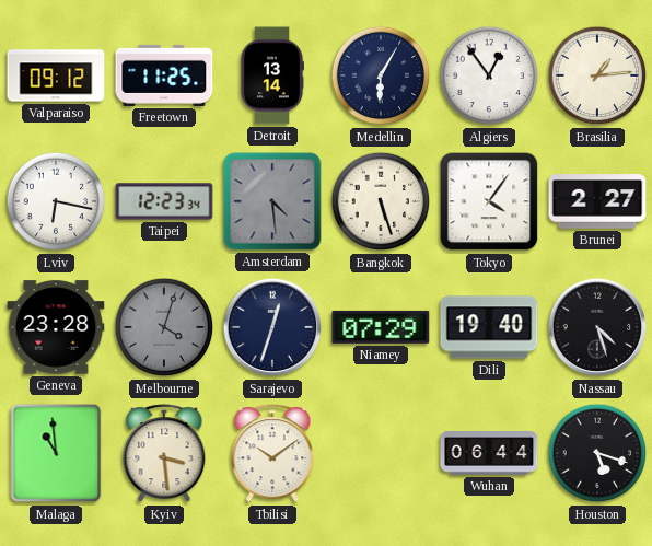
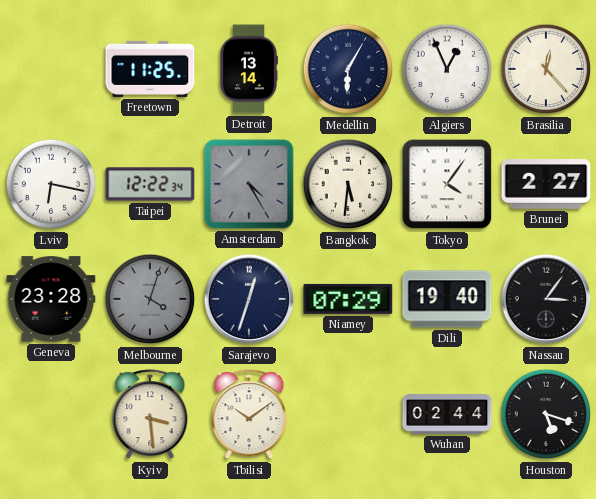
Valparaiso: 09:12 -> none
Algiers: 12:54 -> 12:56
Brasilia: 1:14 -> 12:23
Taipei: 12:23 -> 12:22
Amsterdam: 4:29 -> 4:25
Bangkok: 5:27 -> 5:31
Nassau: 4:27 -> 3:06
Malaga: 10:59 -> none
Wuhan: 06:44 -> 02:44
